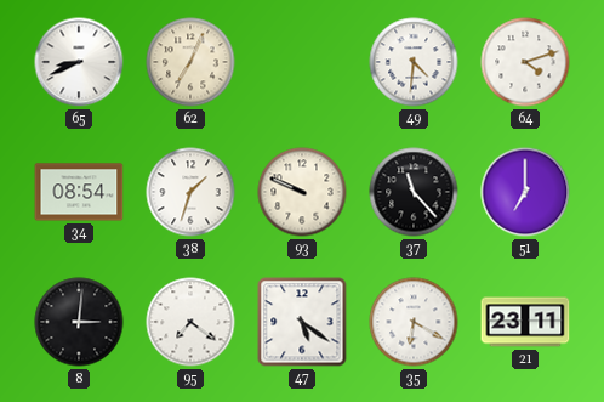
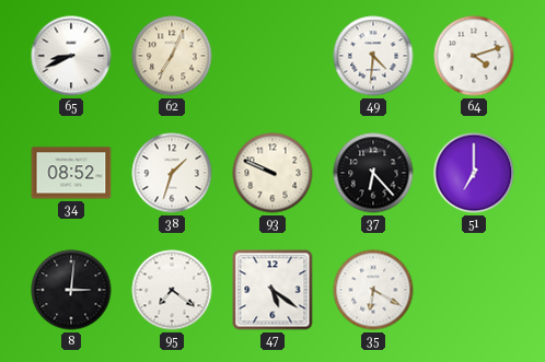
34: 08:54 -> 08:52
37: 11:23 -> 6:23
21: 23:11 -> none
